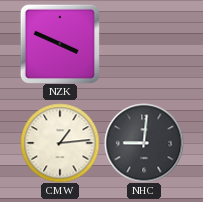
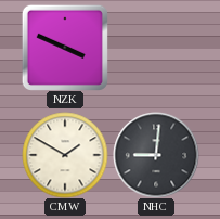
CMW: 1:14 -> 1:50
